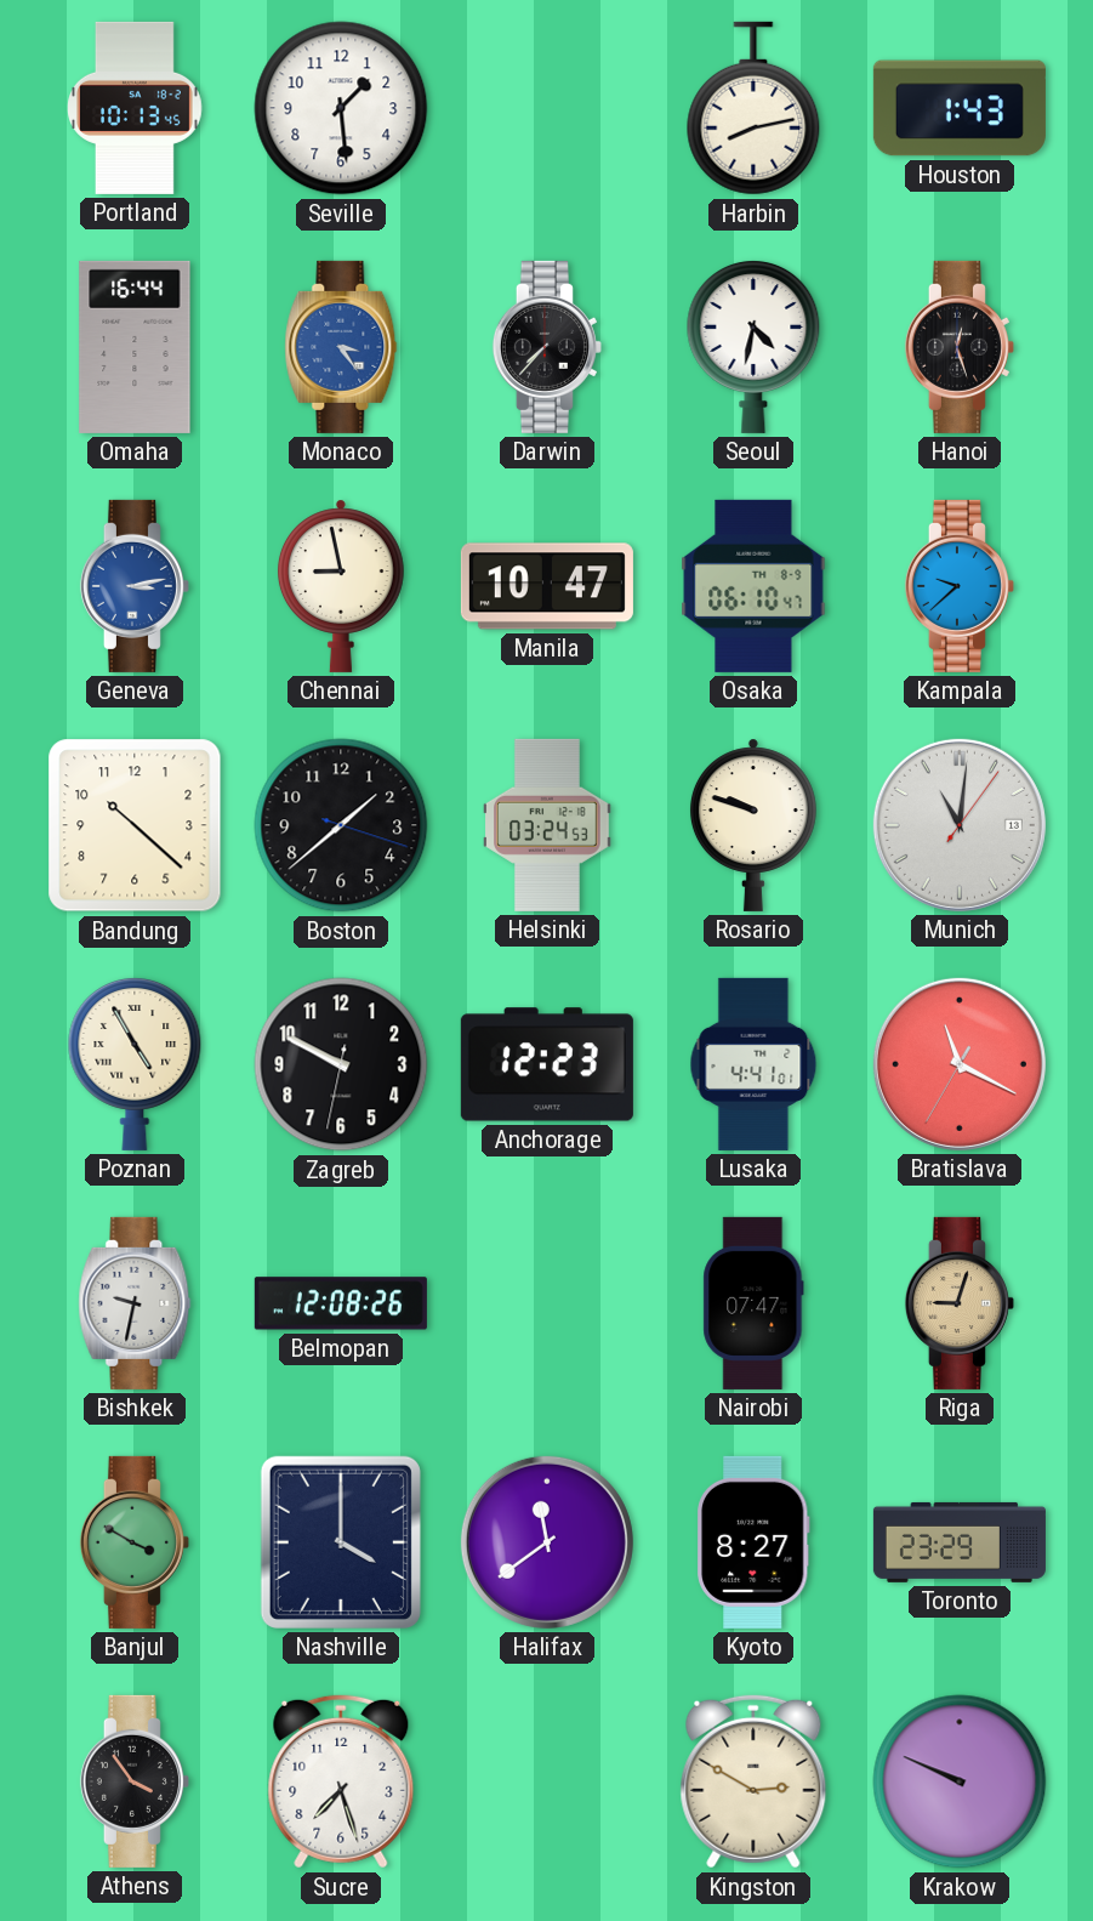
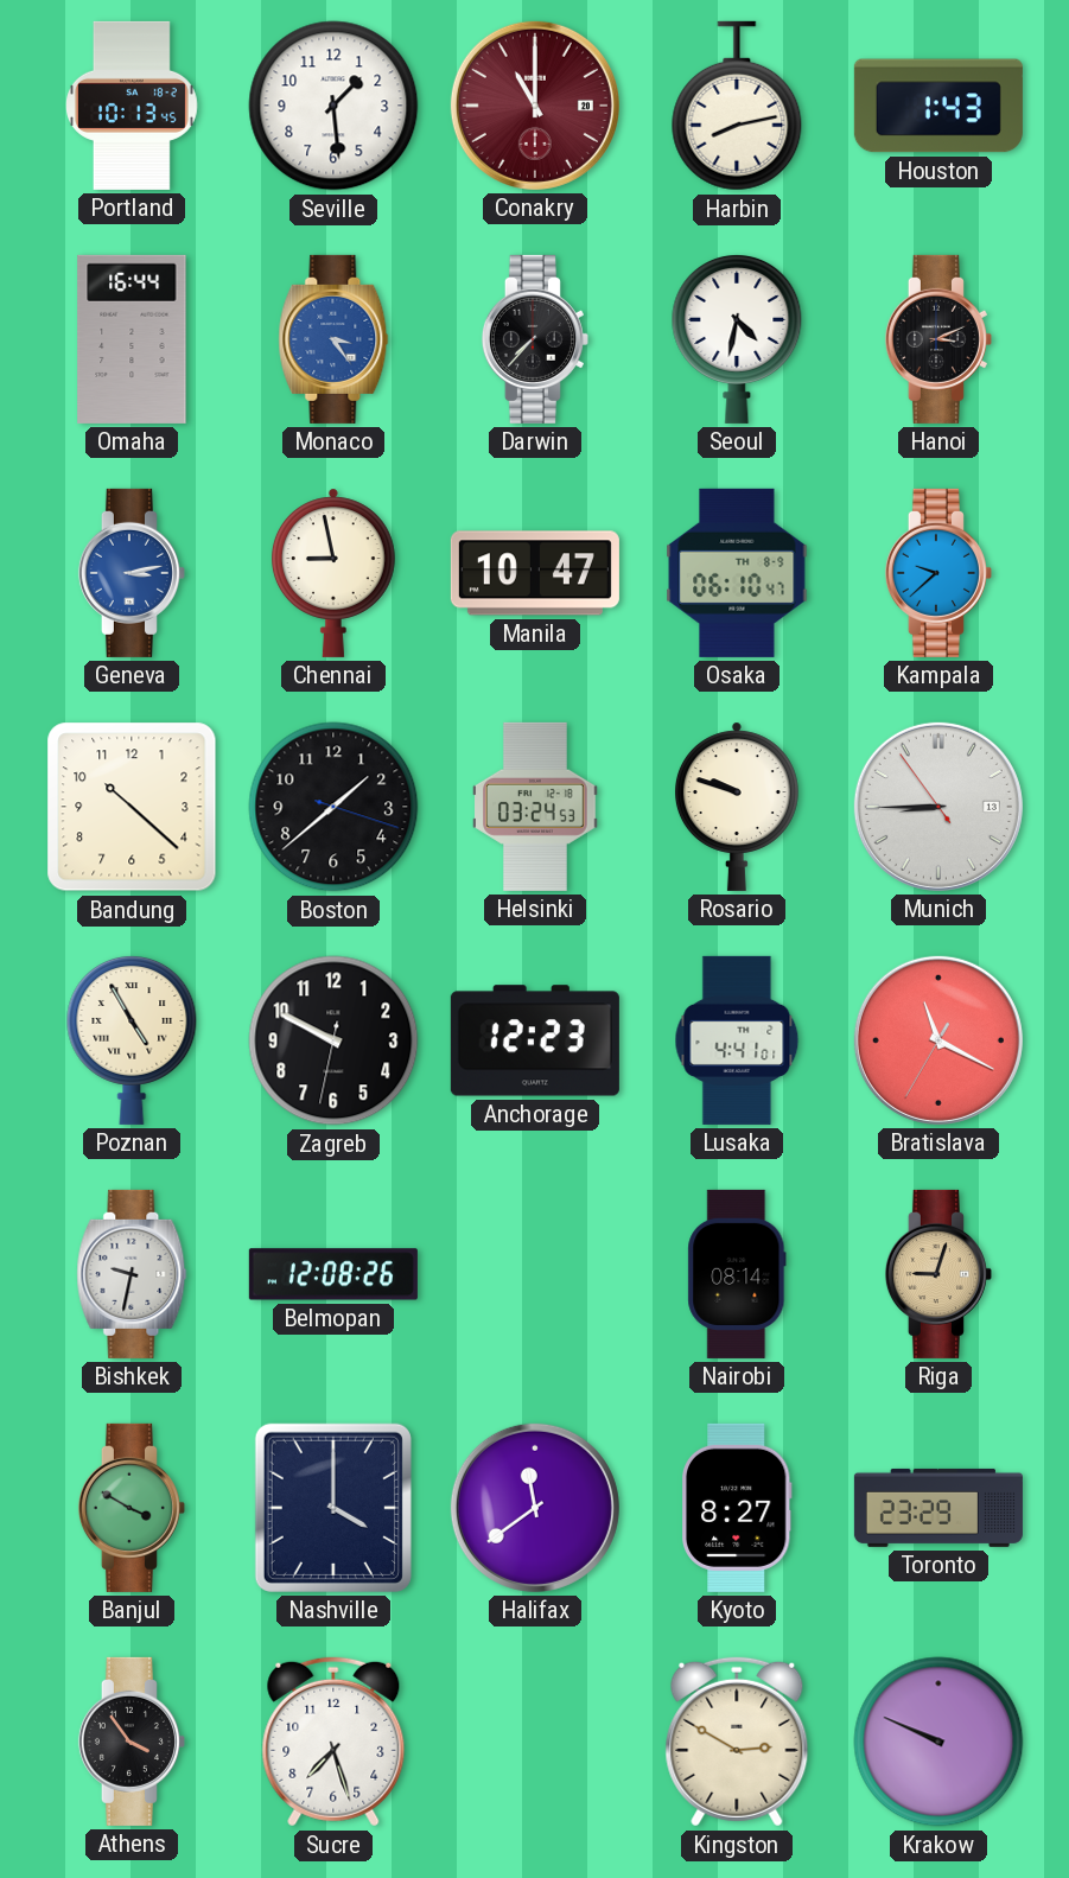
Conakry: none -> 11:00
Hanoi: 12:27 -> 3:11
Munich: 11:01 -> 8:44
Nairobi: 07:47 -> 08:14
